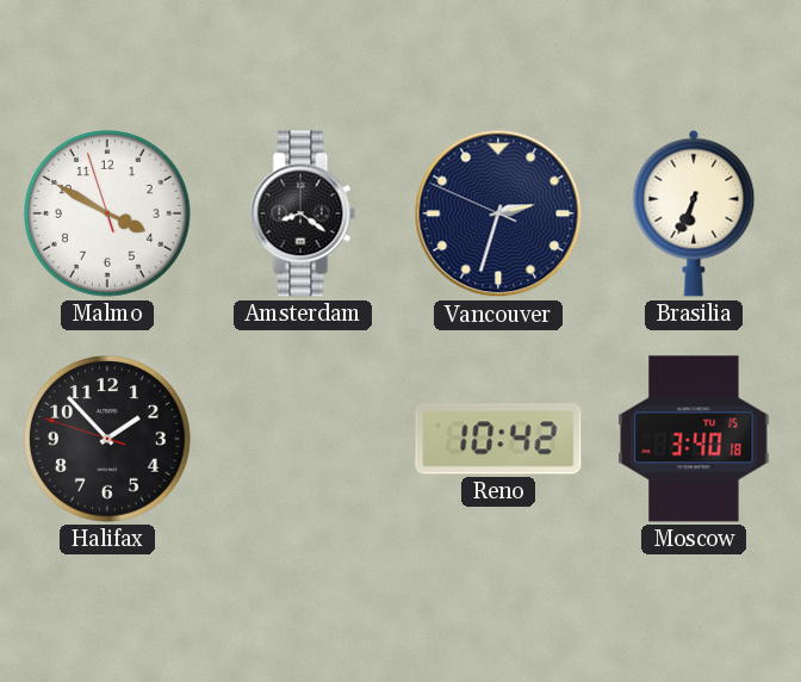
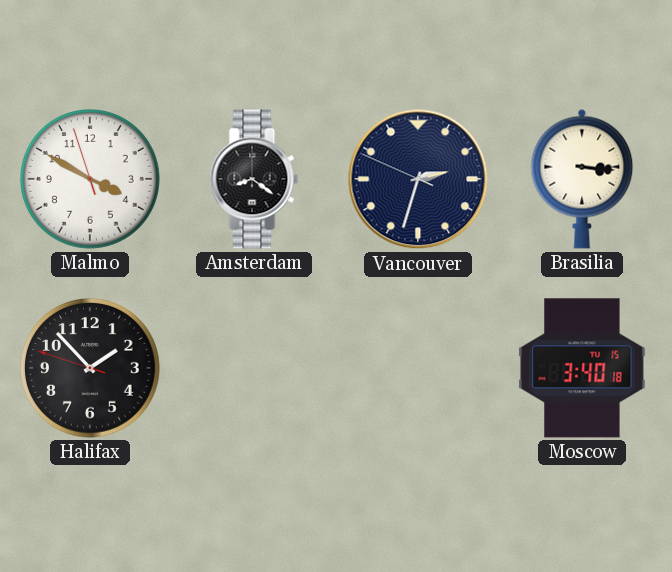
Brasilia: 6:34 -> 3:16
Reno: 10:42 -> none
